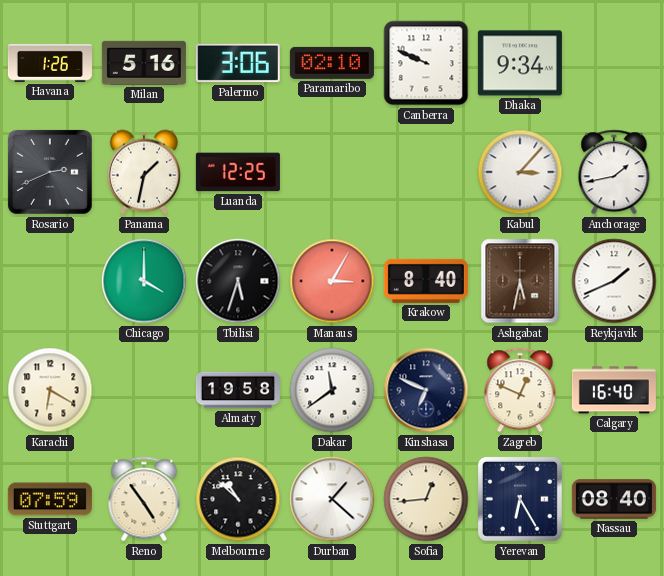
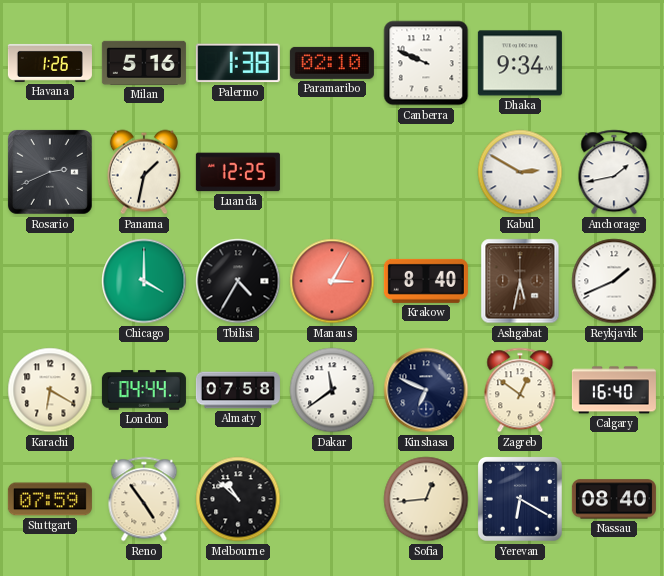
Palermo: 3:06 -> 1:38
Kabul: 3:07 -> 2:50
Tbilisi: 5:33 -> 4:35
London: none -> 04:44
Almaty: 19:58 -> 07:58
Zagreb: 12:49 -> 12:51
Durban: 1:22 -> none
Yerevan: 6:25 -> 6:20
